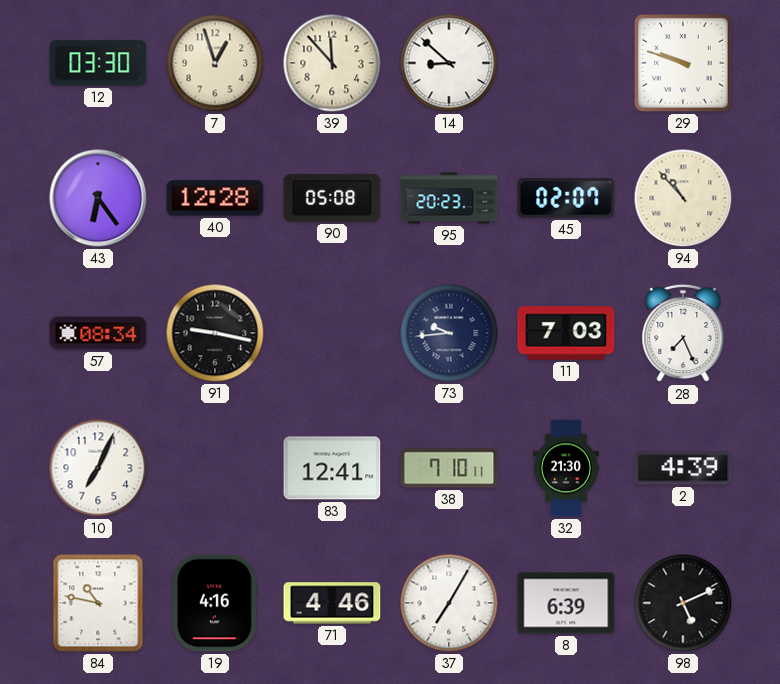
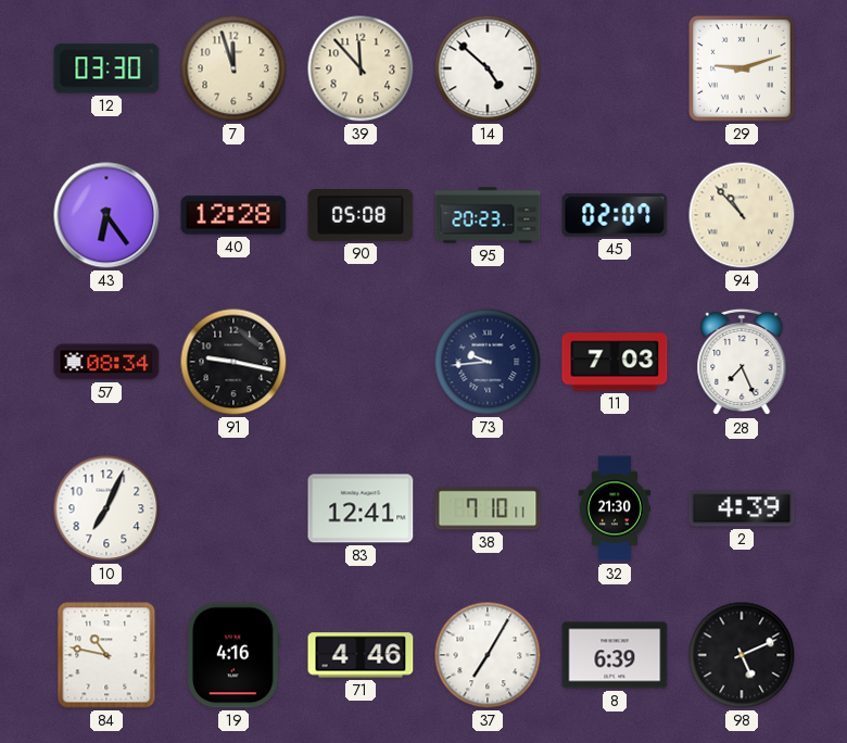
7: 12:57 -> 11:57
14: 8:52 -> 4:52
29: 9:48 -> 9:12
